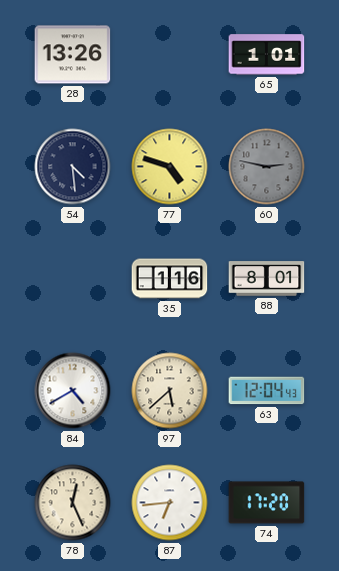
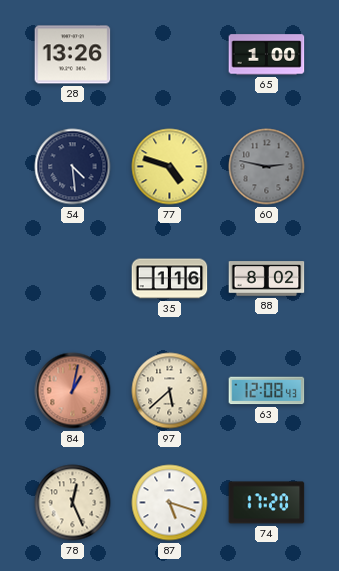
65: 1:01 -> 1:00
88: 8:01 -> 8:02
84: 4:40 -> 1:02
84 dial: white -> salmon
63: 12:04 -> 12:08
87: 6:44 -> 5:18
